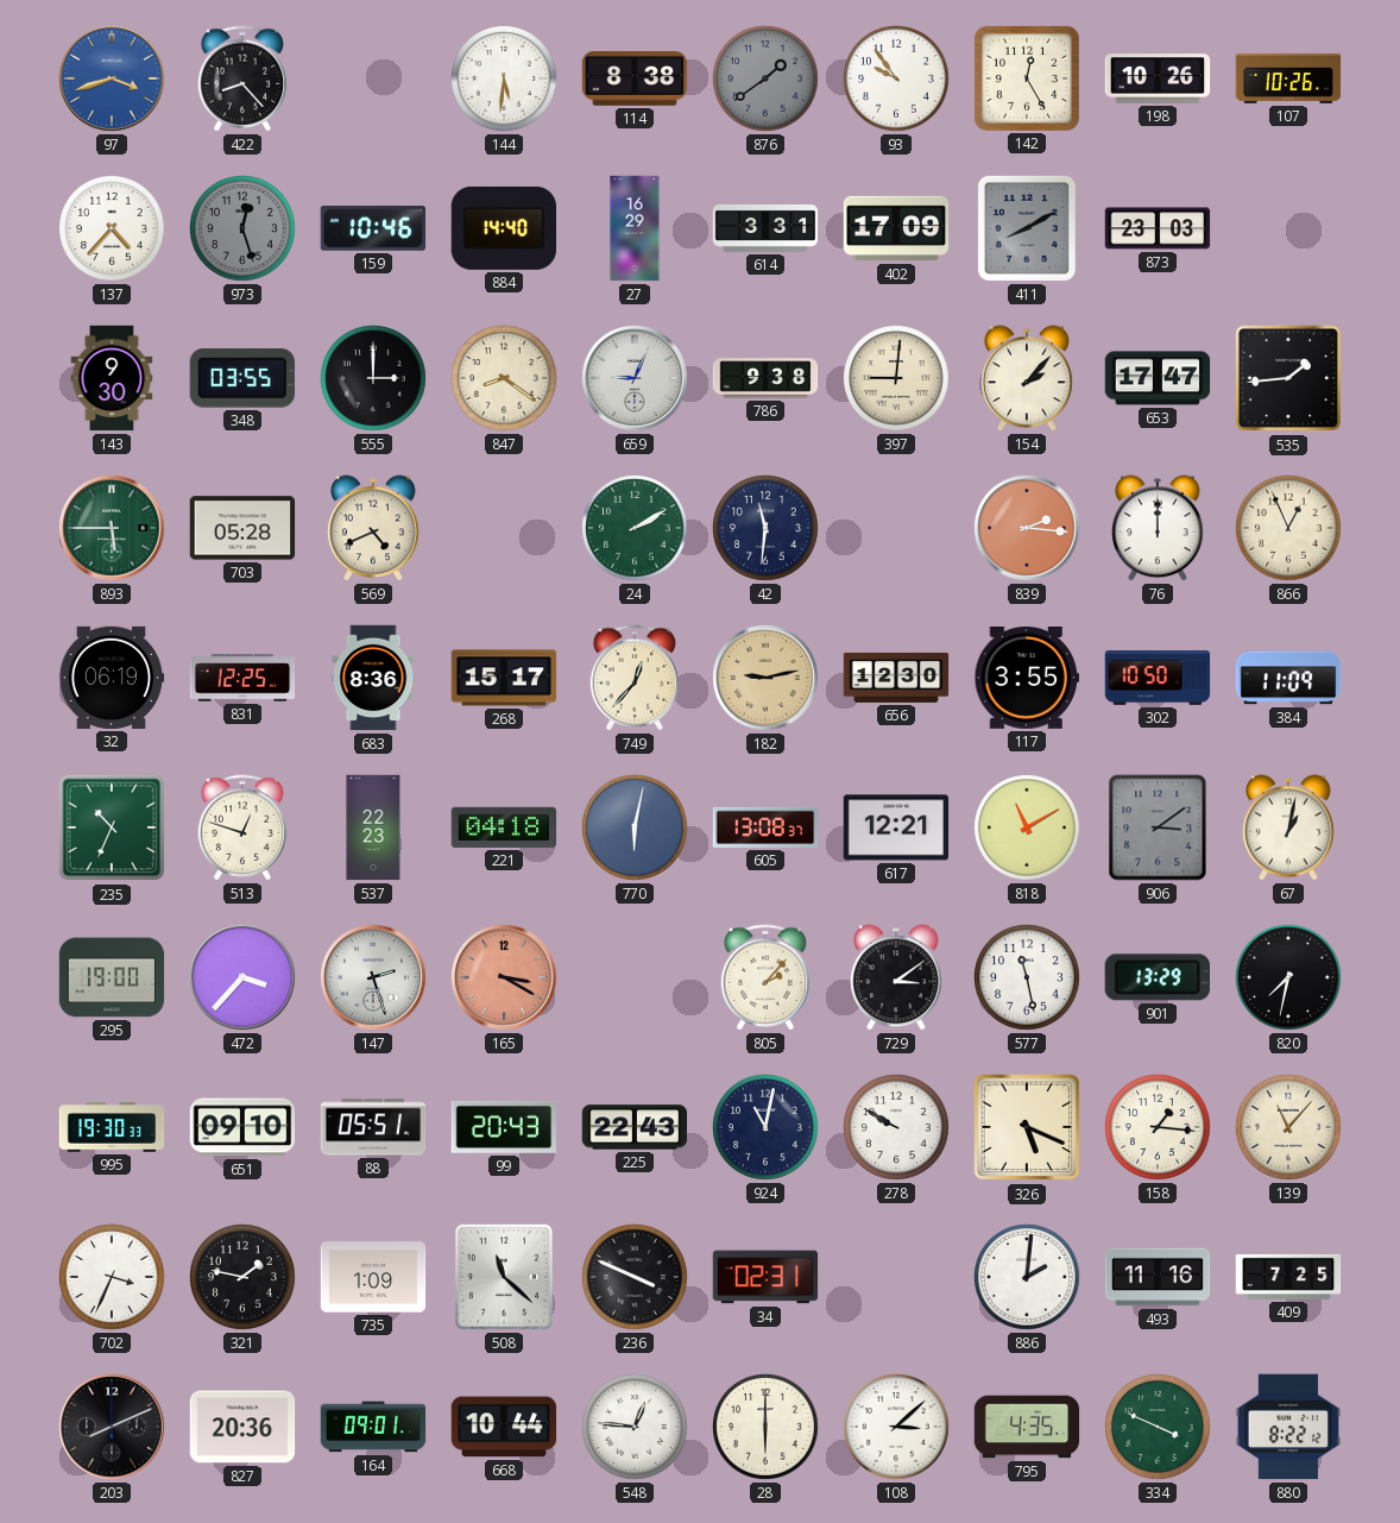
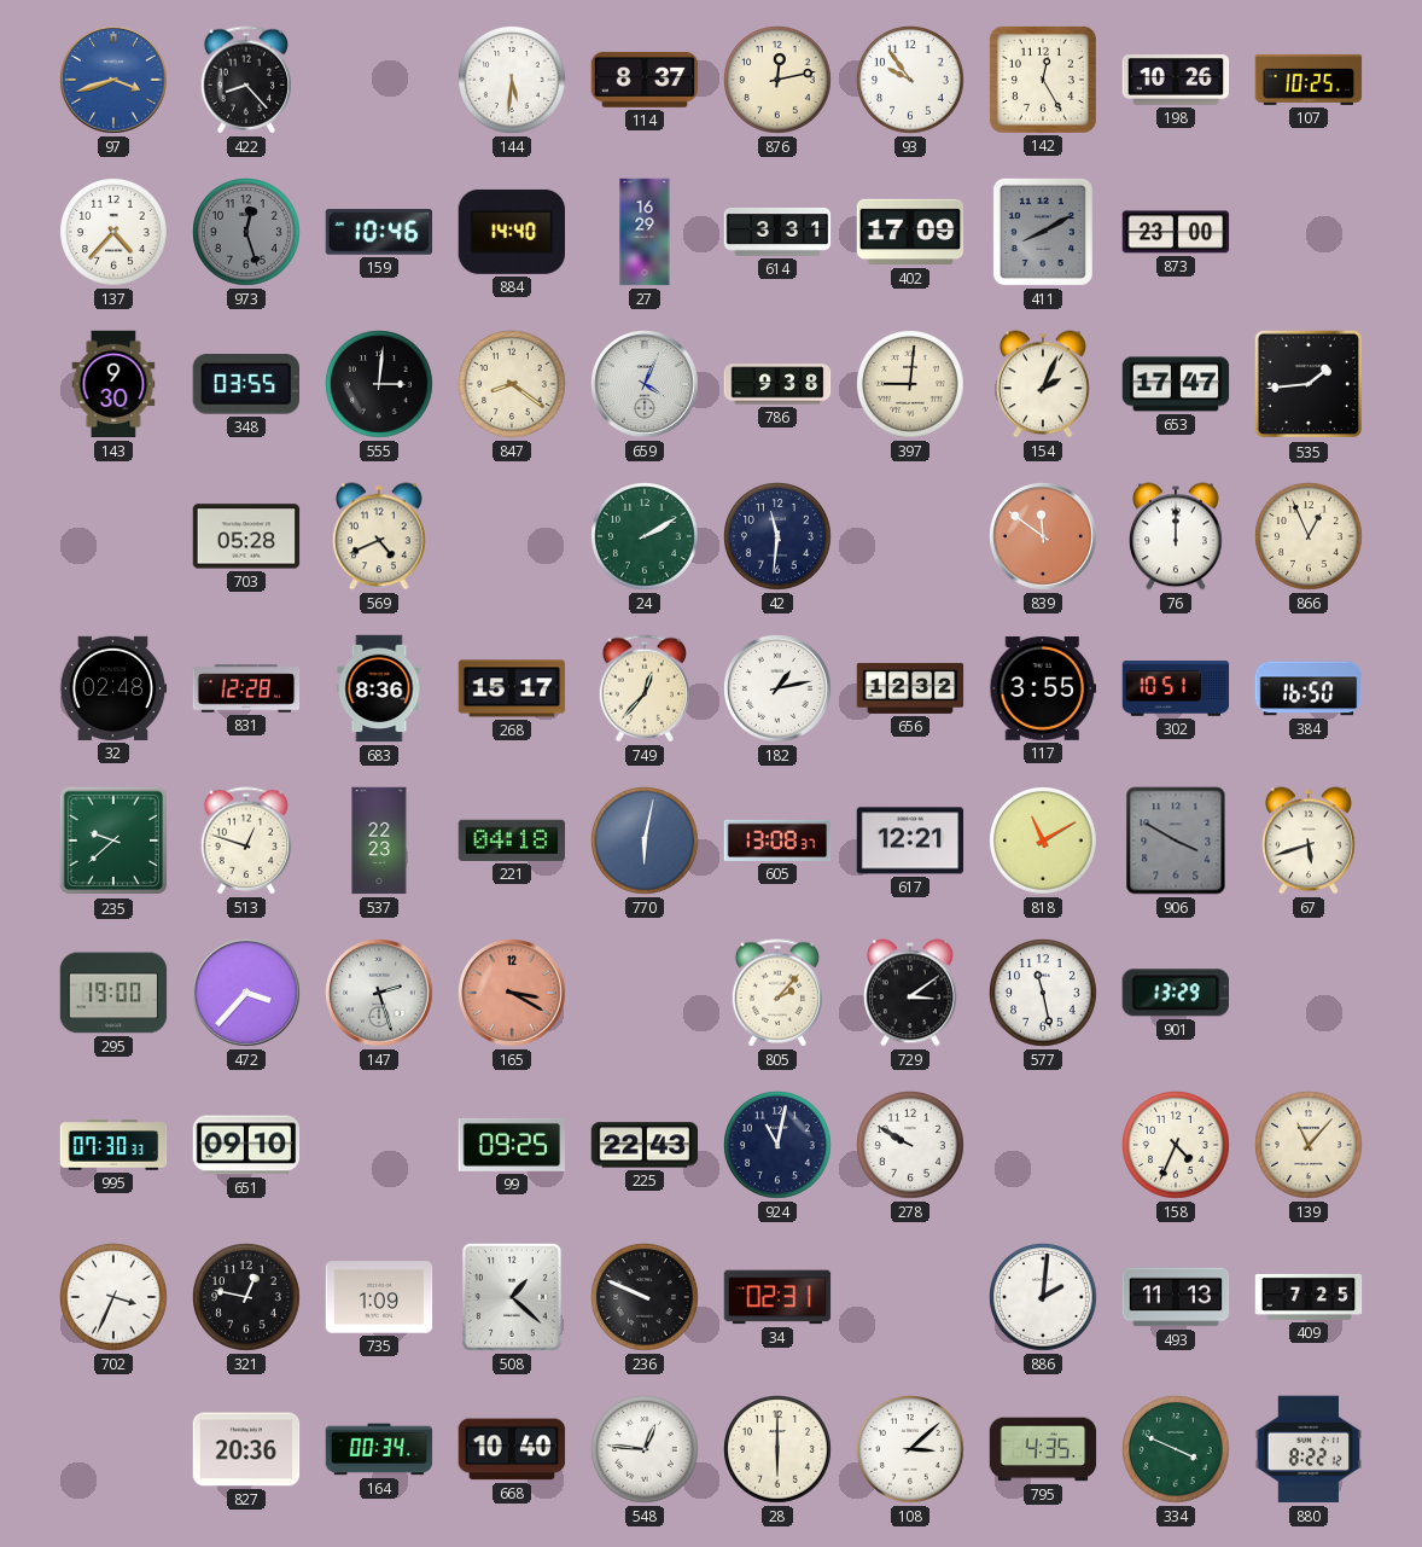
114: 8:38 -> 8:37
876: 1:39 -> 12:13
876 dial: grey -> cream
107: 10:26 -> 10:25
873: 23:03 -> 23:00
555: 3:00 -> 3:01
659: 9:04 -> 4:04
154: 2:07 -> 2:04
893: 5:45 -> none
839: 2:16 -> 11:51
32: 06:19 -> 02:48
831: 12:25 -> 12:28
182: 9:13 -> 1:13
182 dial: champagne -> white
656: 12:30 -> 12:32
302: 10:50 -> 10:51
384: 11:09 -> 16:50
235: 10:34 -> 9:38
906: 3:09 -> 3:50
67: 1:02 -> 5:42
820: 7:32 -> none
995: 19:30 -> 07:30
88: 05:51 -> none
99: 20:43 -> 09:25
326: 5:19 -> none
158: 1:16 -> 4:34
321: 1:47 -> 12:47
508: 11:22 -> 1:22
236: 3:49 -> 9:49
493: 11:16 -> 11:13
203: 8:11 -> none
164: 09:01 -> 00:34
668: 10:44 -> 10:40
